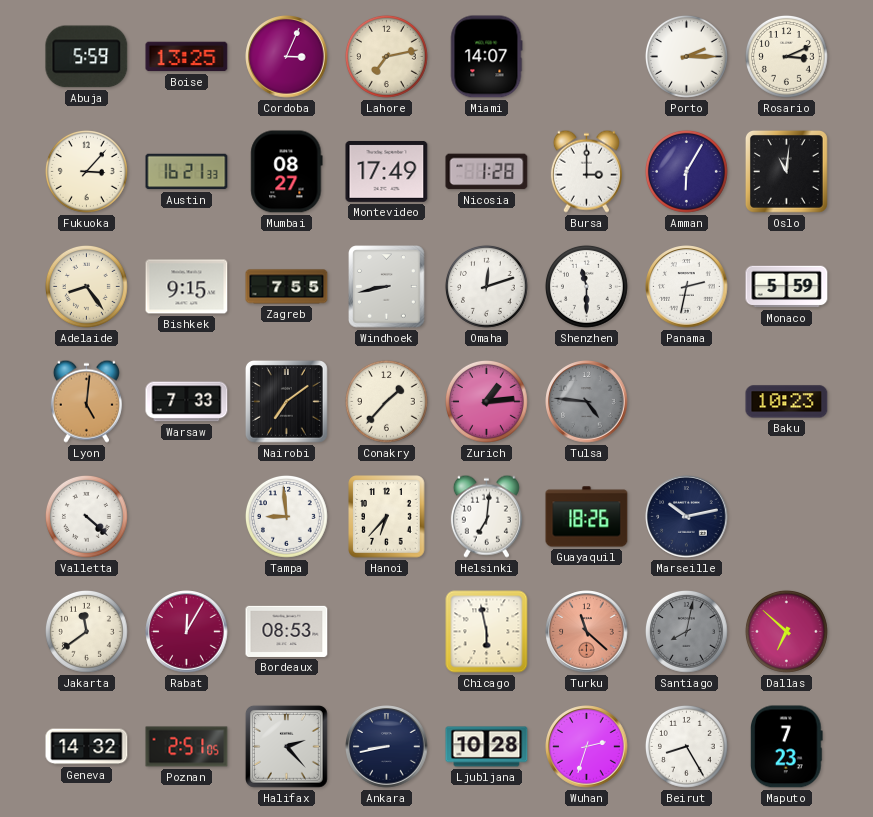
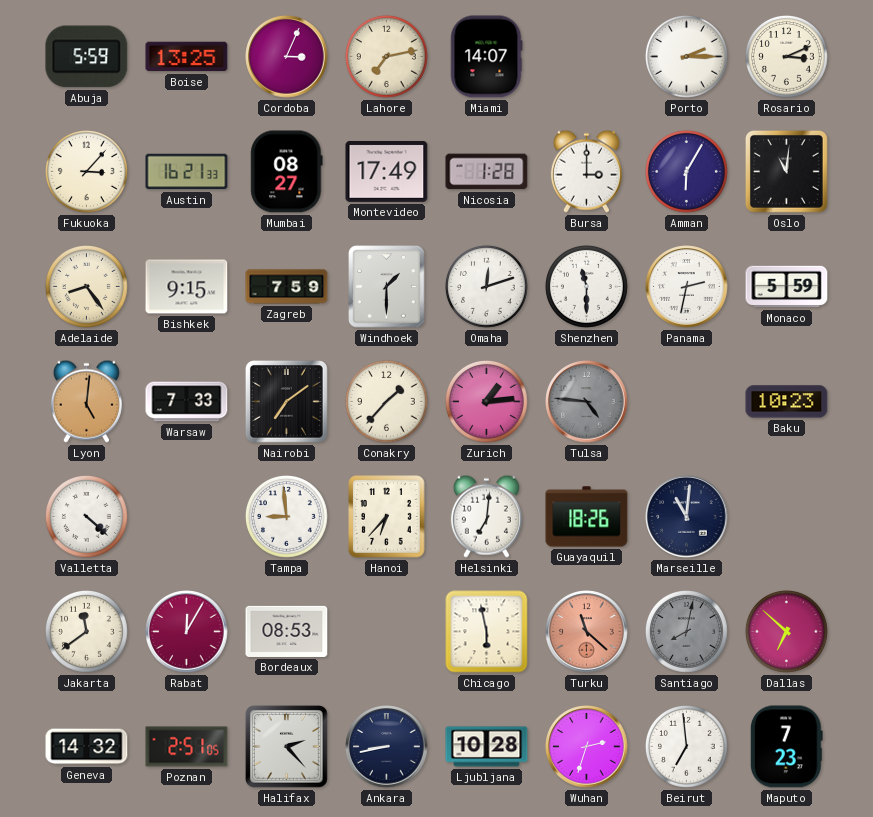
Zagreb: 7:55 -> 7:59
Windhoek: 8:43 -> 1:30
Marseille: 10:13 -> 11:01
Beirut: 8:25 -> 6:59
